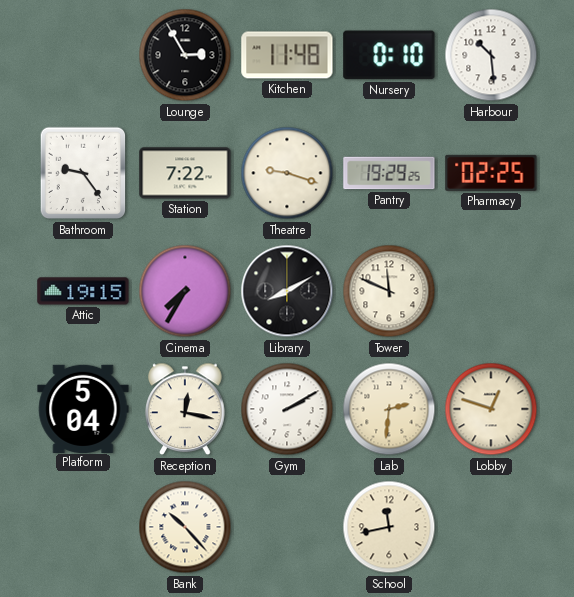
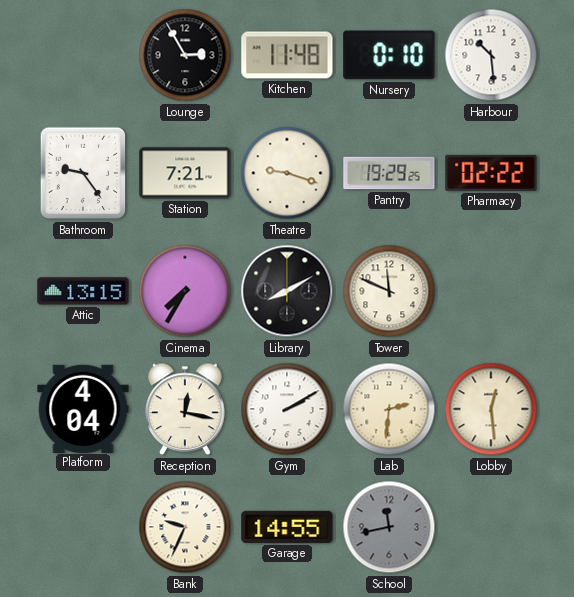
Station: 7:22 -> 7:21
Pharmacy: 02:25 -> 02:22
Attic: 19:15 -> 13:15
Platform: 5:04 -> 4:04
Lobby: 12:48 -> 12:29
Bank: 10:23 -> 9:34
Garage: none -> 14:55
School dial: cream -> grey
